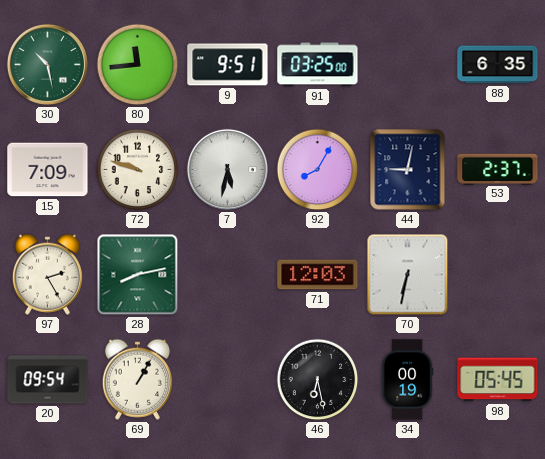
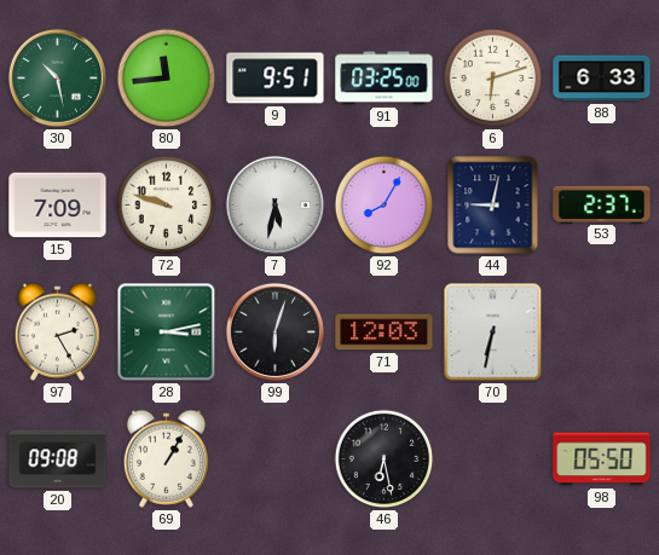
6: none -> 6:12
88: 6:35 -> 6:33
28: 8:13 -> 3:13
99: none -> 6:03
20: 09:54 -> 09:08
34: 00:19 -> none
98: 05:45 -> 05:50
